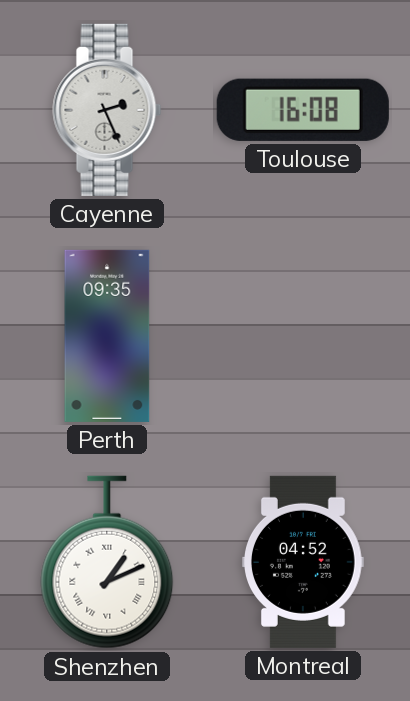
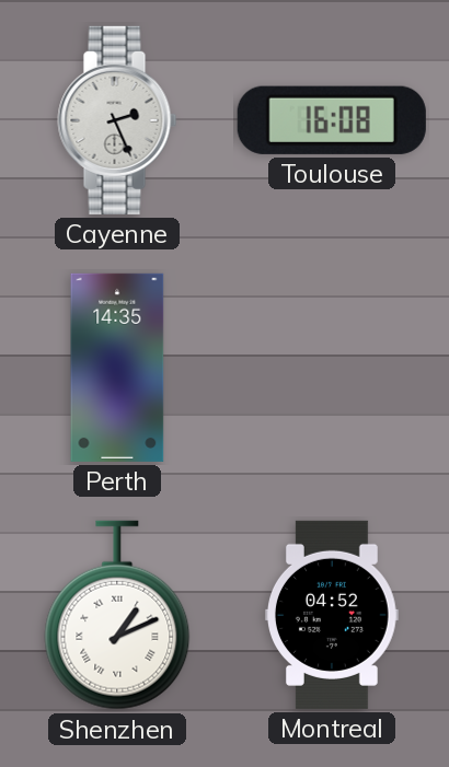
Perth: 09:35 -> 14:35
